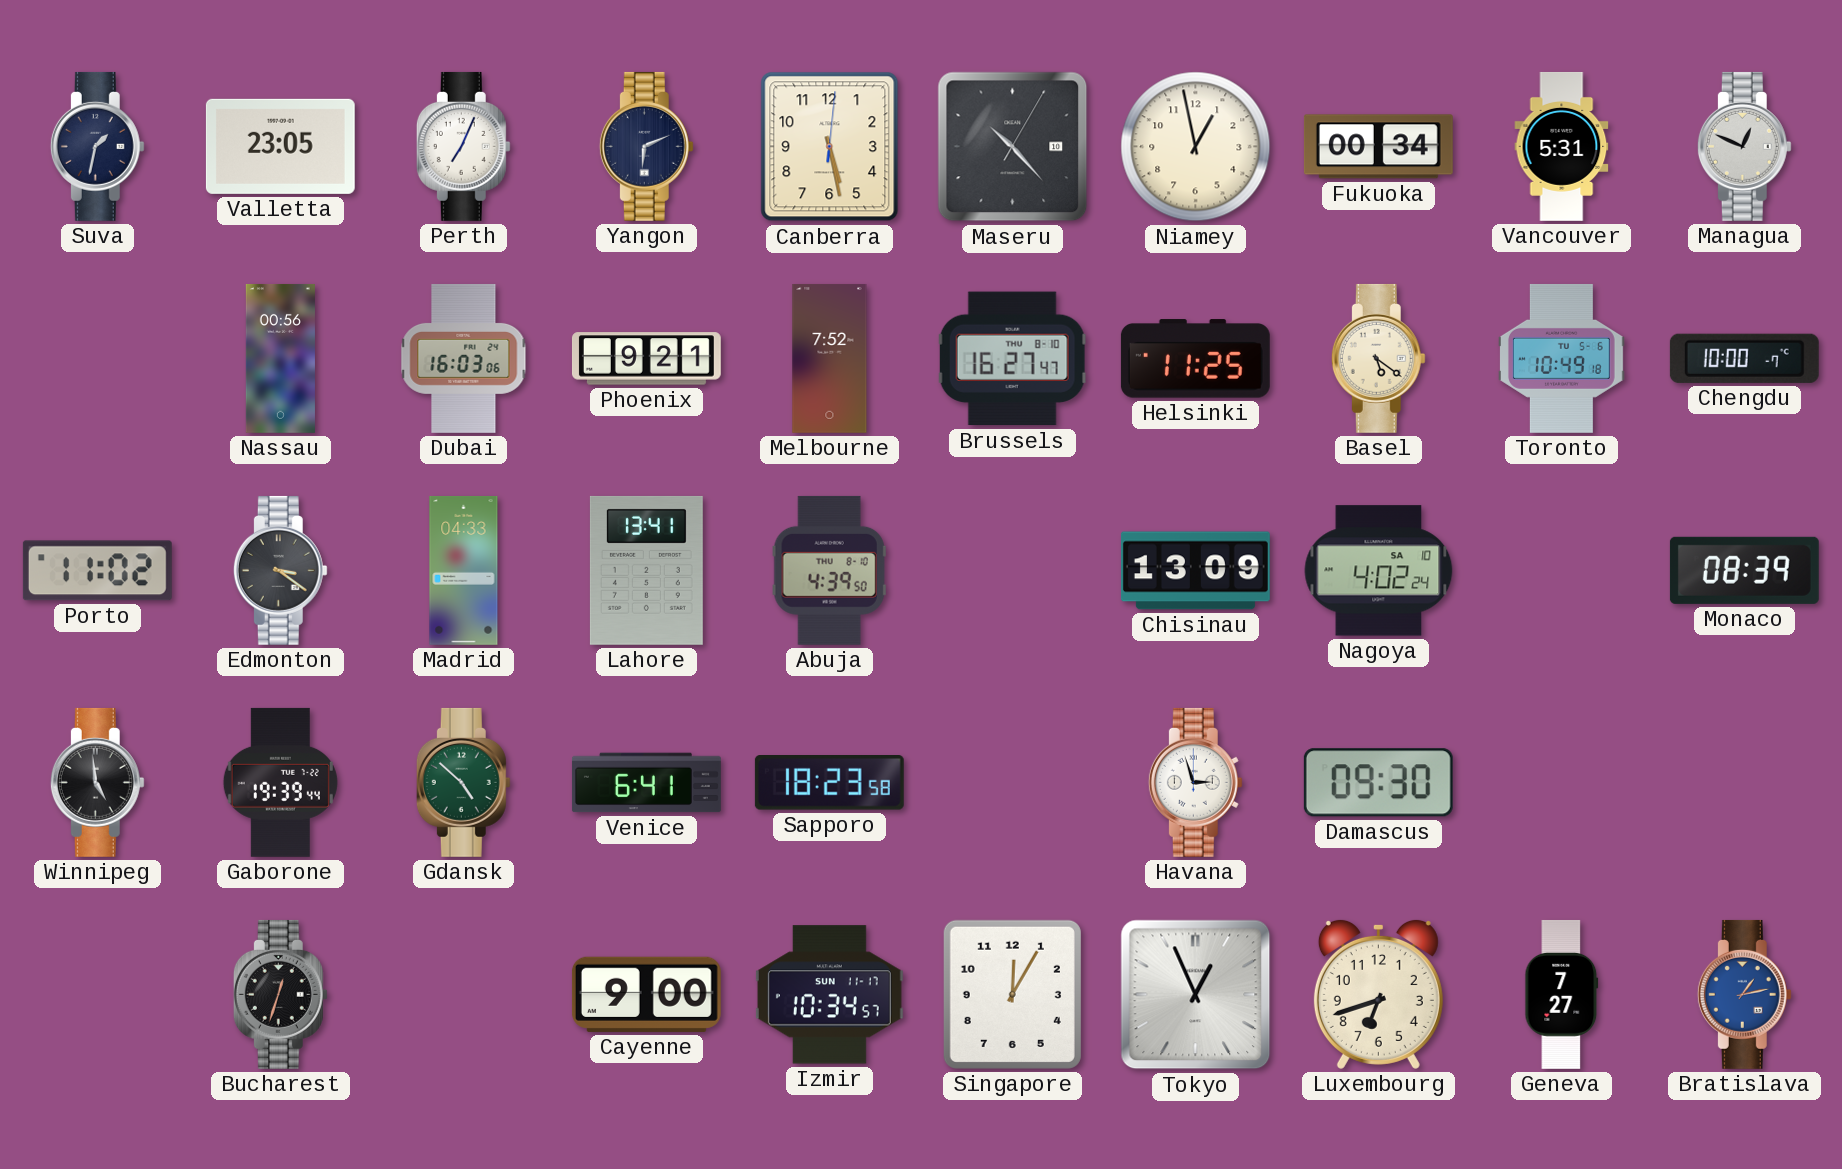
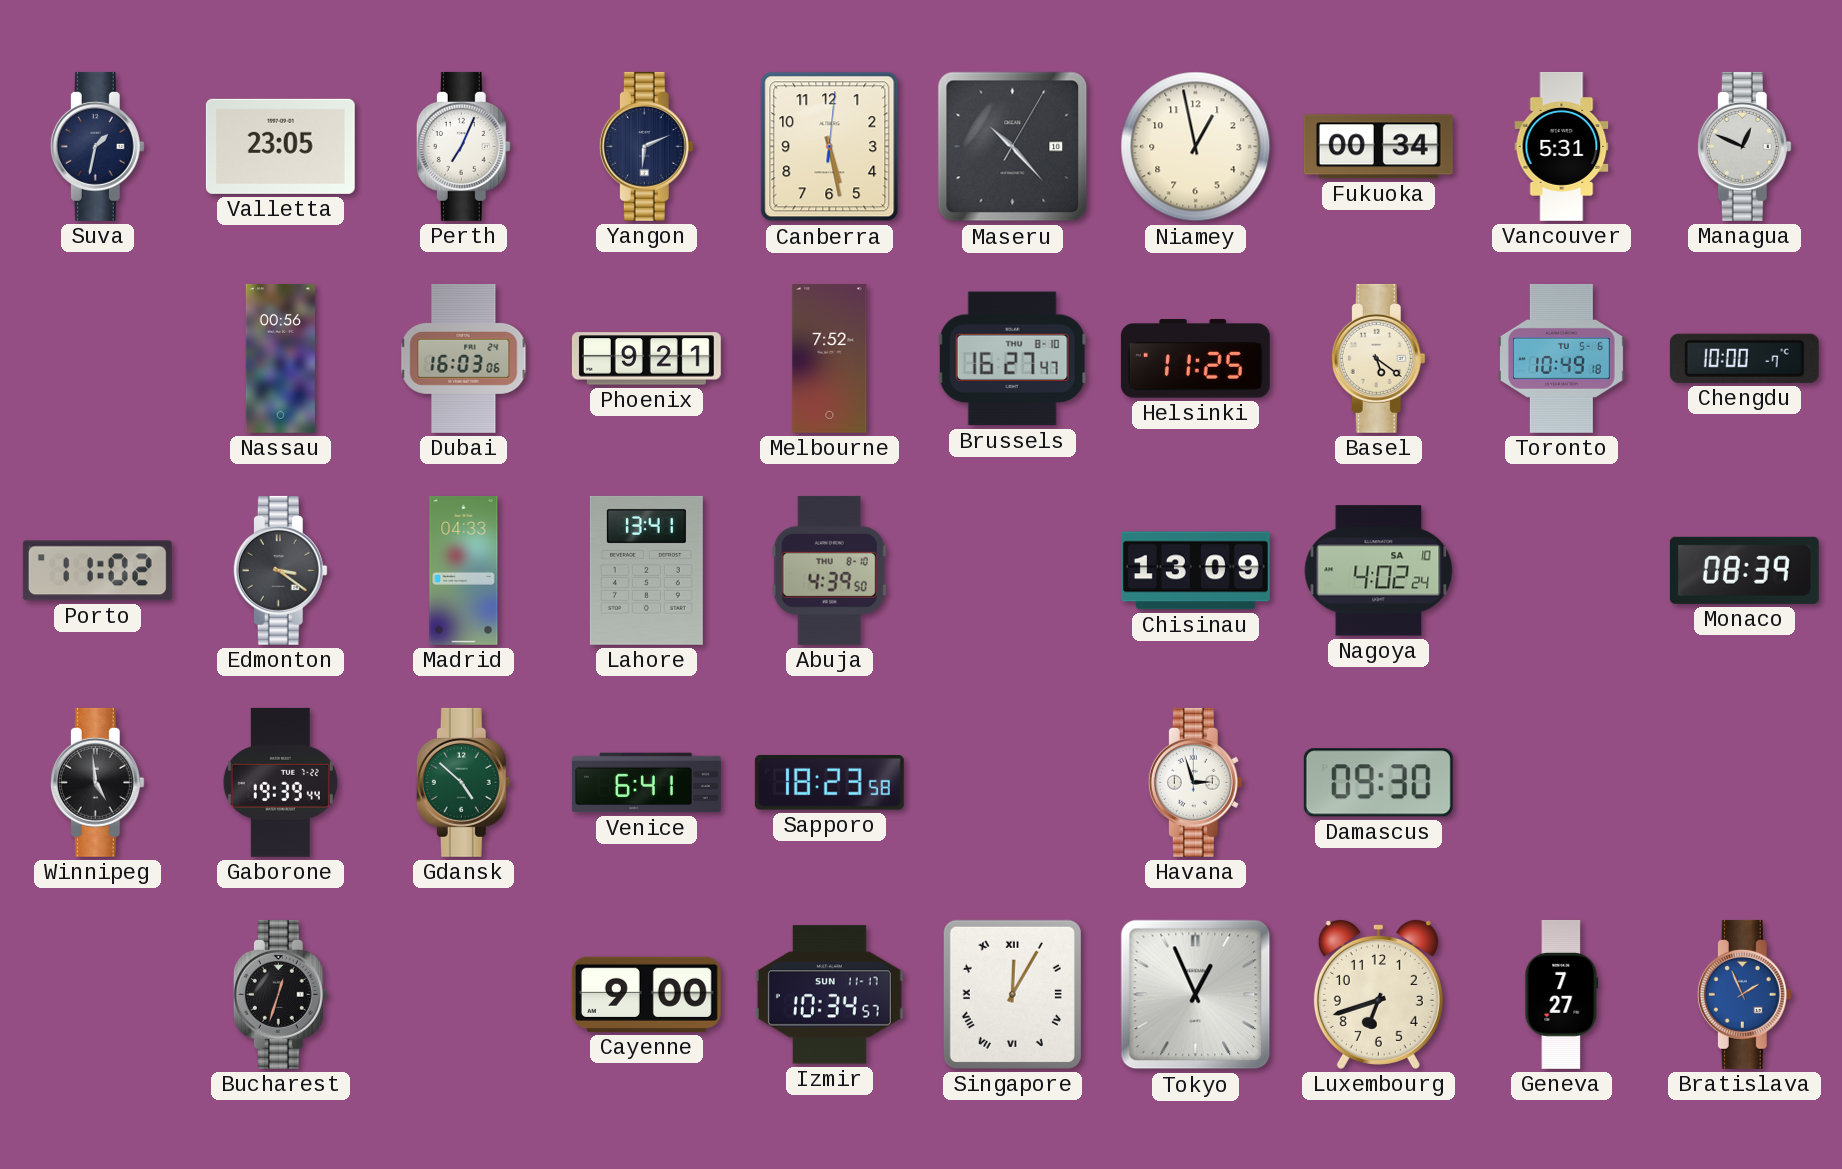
Singapore numerals: Arabic -> Roman
Bratislava: 1:13 -> 1:56
